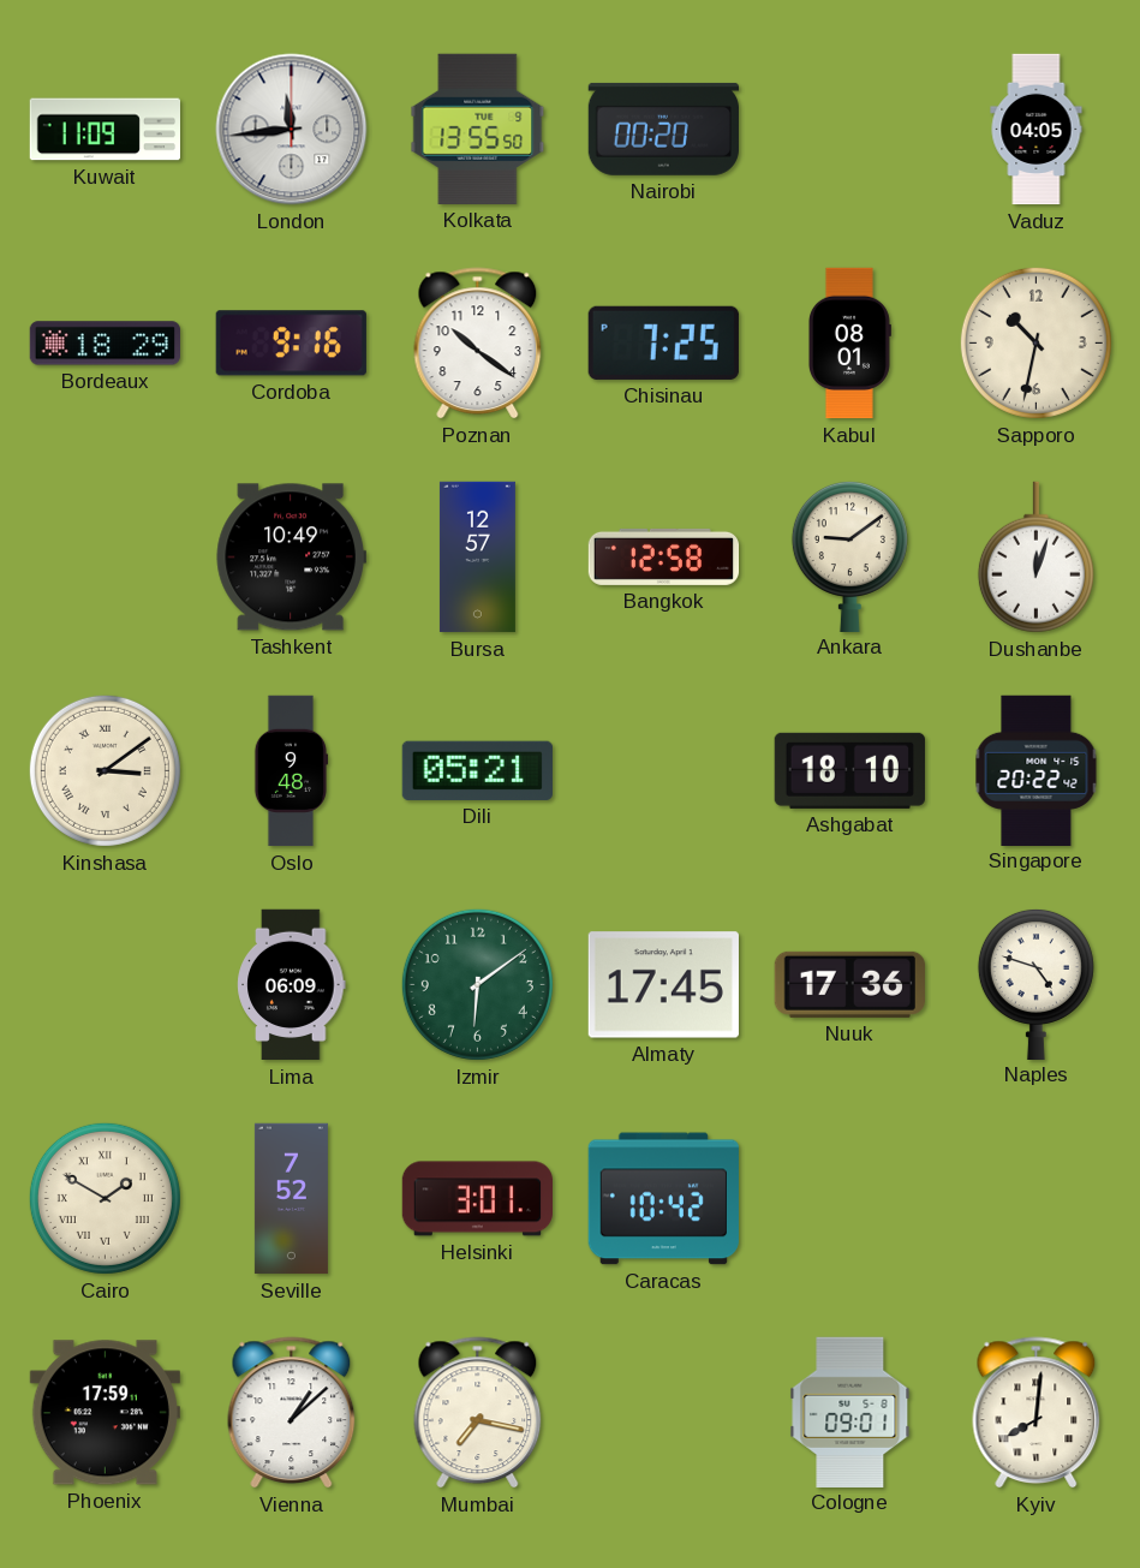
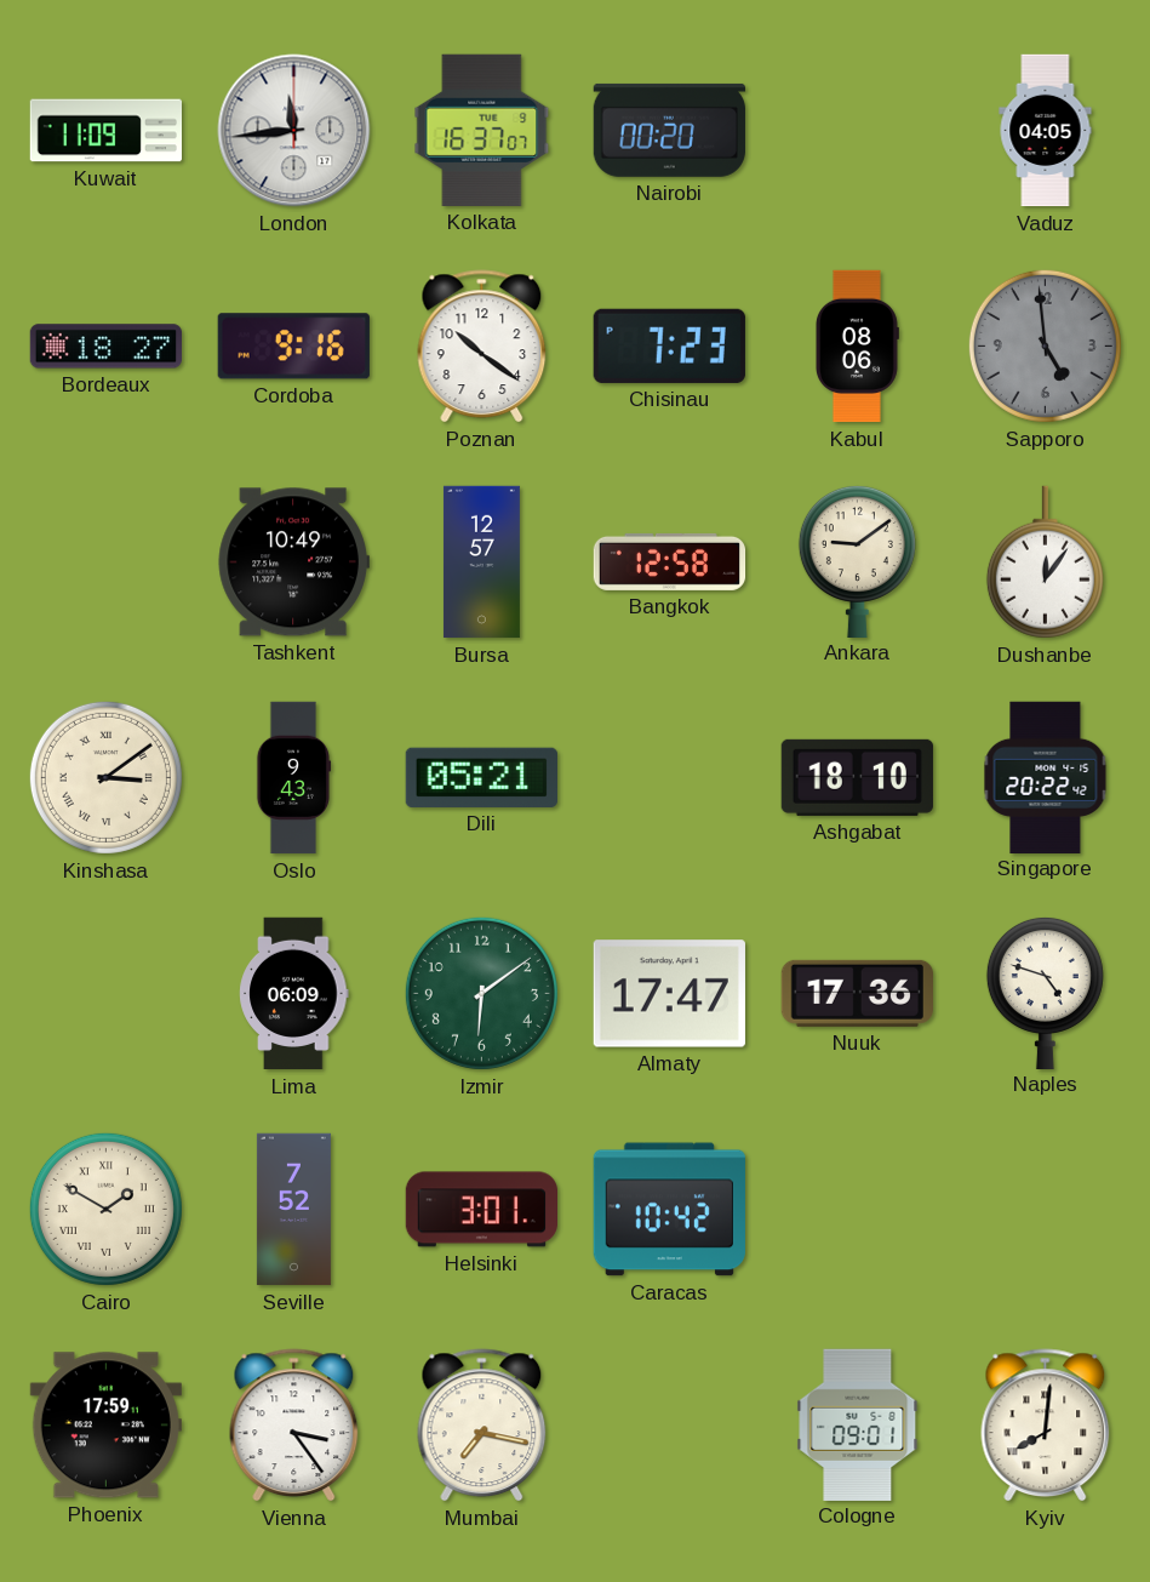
Kolkata: 13:55 -> 16:37
Bordeaux: 18:29 -> 18:27
Chisinau: 7:25 -> 7:23
Kabul: 08:01 -> 08:06
Sapporo: 10:32 -> 4:59
Sapporo dial: cream -> grey
Dushanbe: 12:03 -> 12:06
Oslo: 9:48 -> 9:43
Almaty: 17:45 -> 17:47
Vienna: 1:08 -> 3:24
